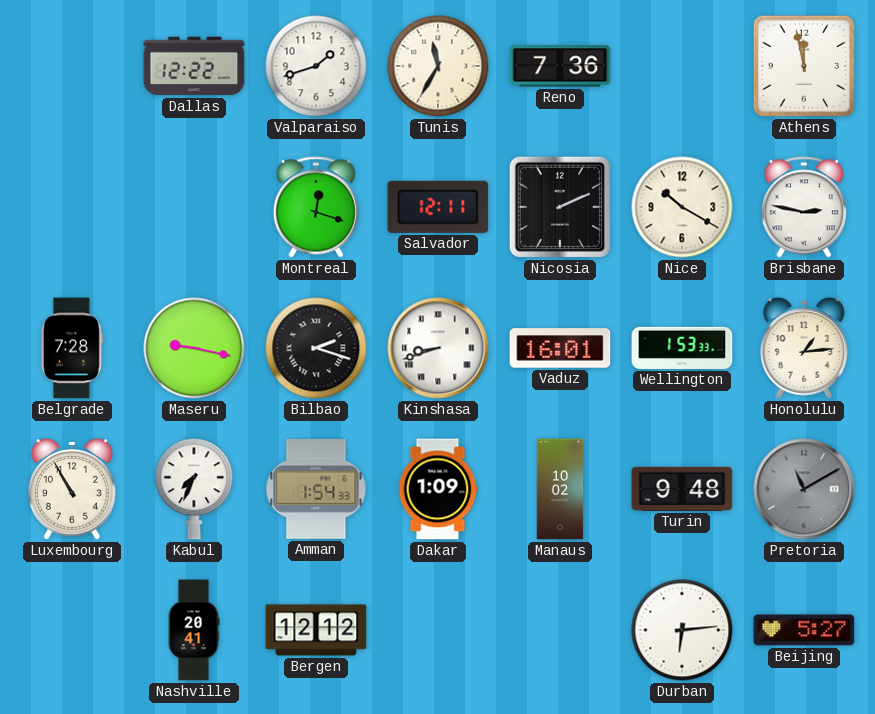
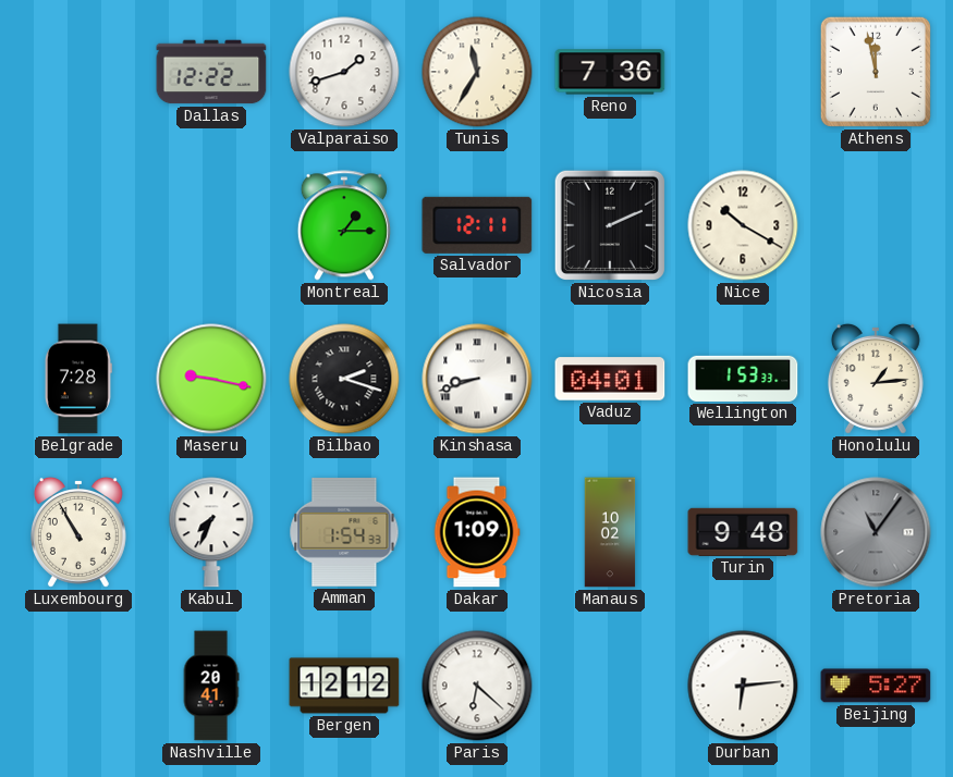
Montreal: 12:18 -> 1:15
Brisbane: 2:47 -> none
Vaduz: 16:01 -> 04:01
Pretoria: 11:10 -> 11:06
Paris: none -> 6:22
